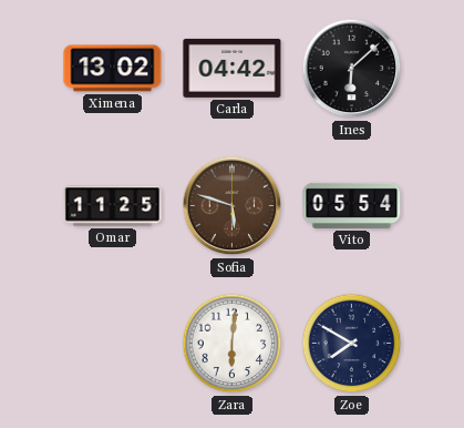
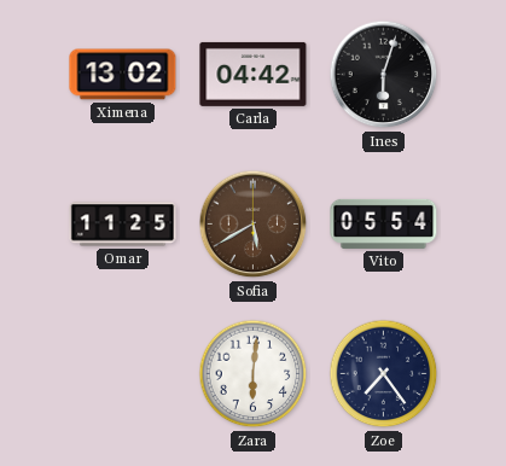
Ines: 6:08 -> 6:03
Sofia: 5:48 -> 5:40
Zoe: 7:50 -> 7:24
